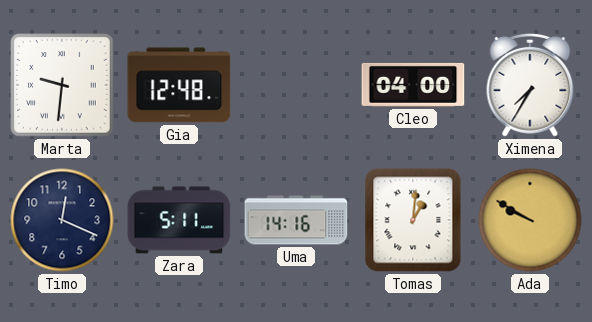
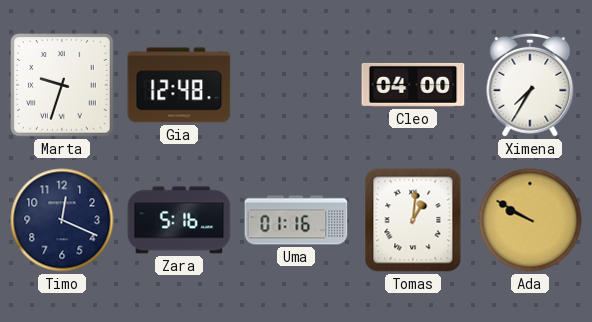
Marta: 9:31 -> 9:33
Zara: 5:11 -> 5:16
Uma: 14:16 -> 01:16
